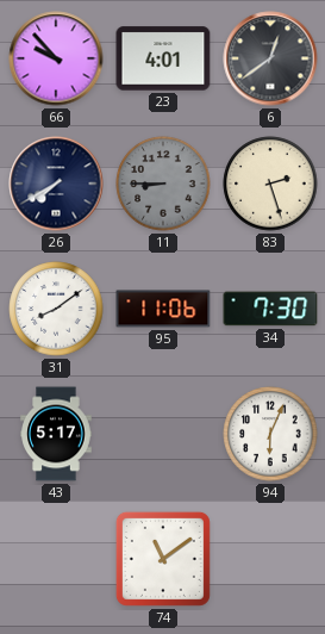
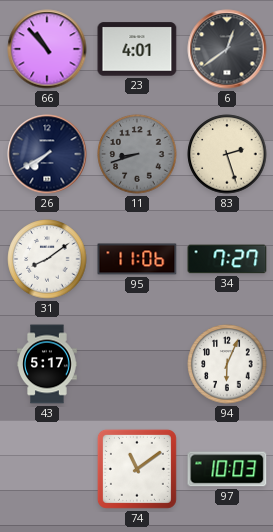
66: 9:53 -> 10:53
11: 8:45 -> 8:42
34: 7:30 -> 7:27
97: none -> 10:03
